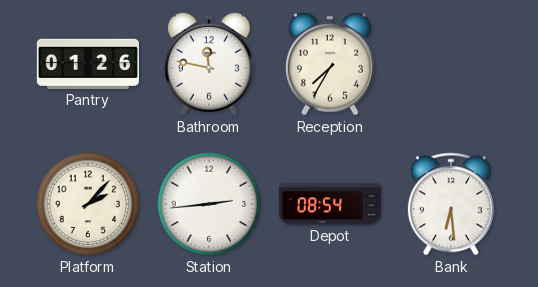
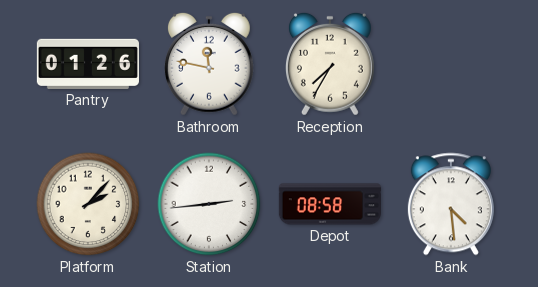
Depot: 08:54 -> 08:58
Bank: 6:29 -> 4:29
